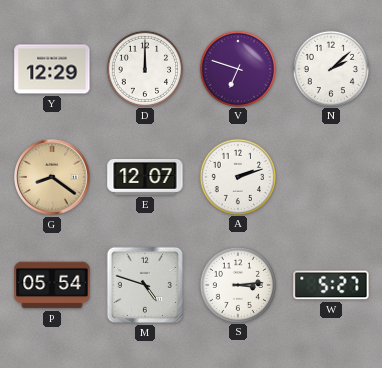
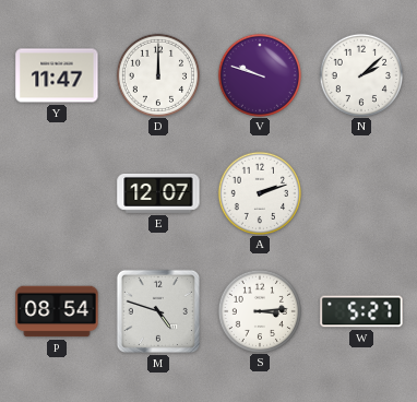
Y: 12:29 -> 11:47
V: 6:48 -> 9:48
G: 8:21 -> none
P: 05:54 -> 08:54
